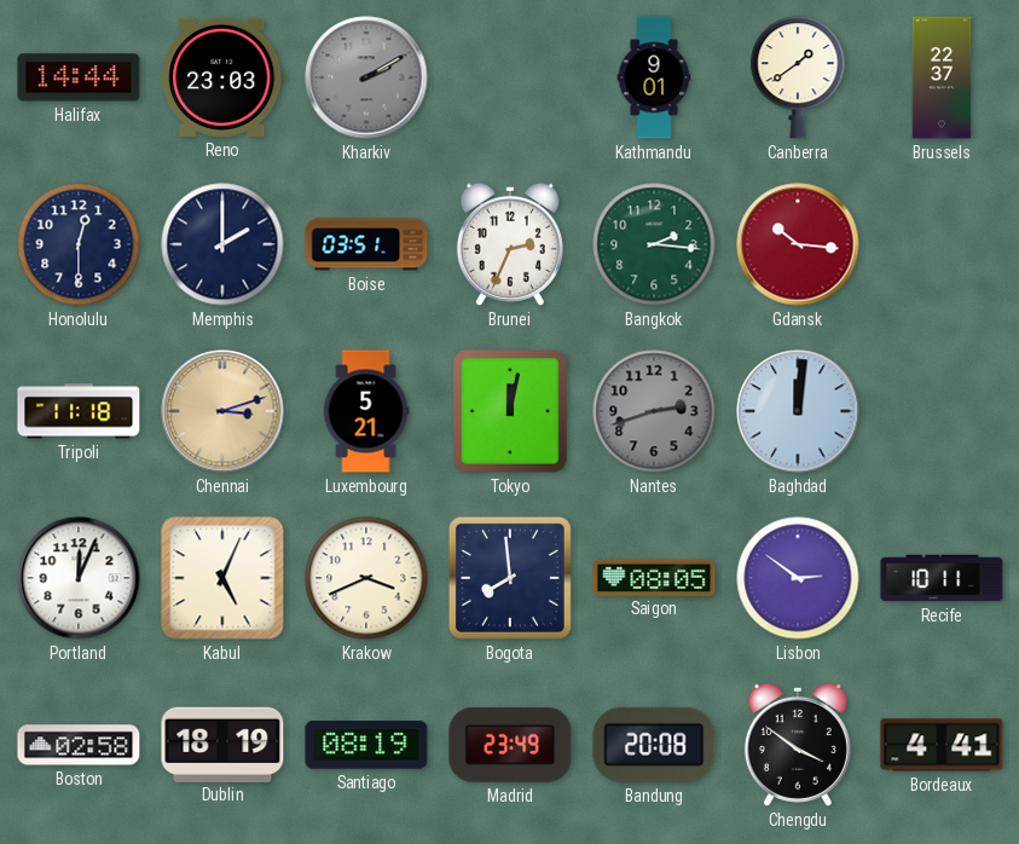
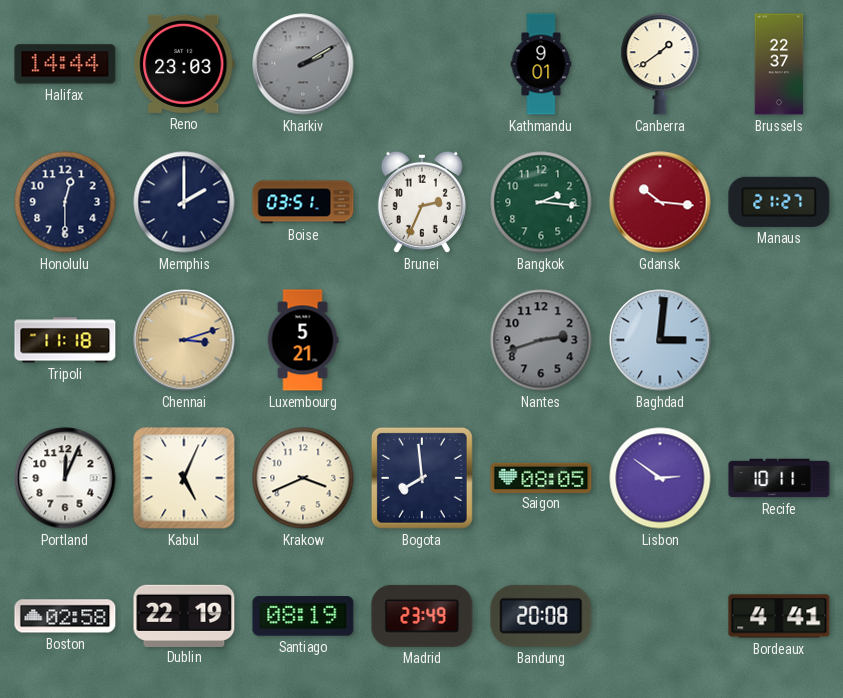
Manaus: none -> 21:27
Tokyo: 12:02 -> none
Baghdad: 12:01 -> 3:01
Dublin: 18:19 -> 22:19
Chengdu: 3:51 -> none
